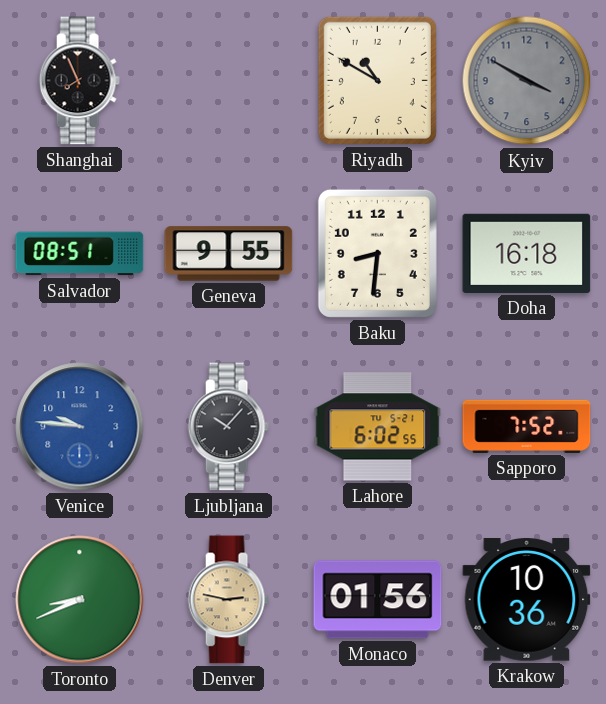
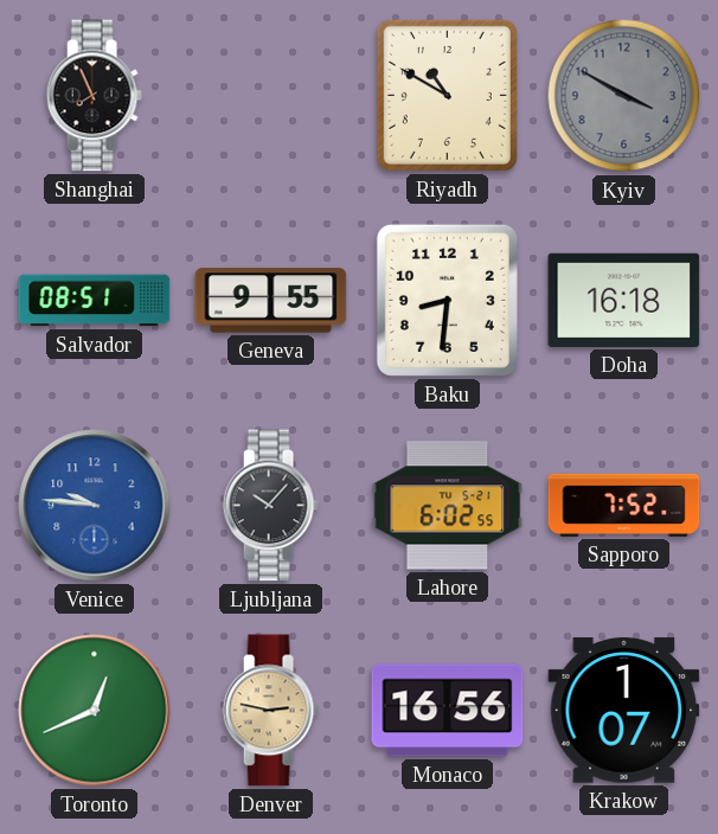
Toronto: 8:41 -> 12:41
Monaco: 01:56 -> 16:56
Krakow: 10:36 -> 1:07
